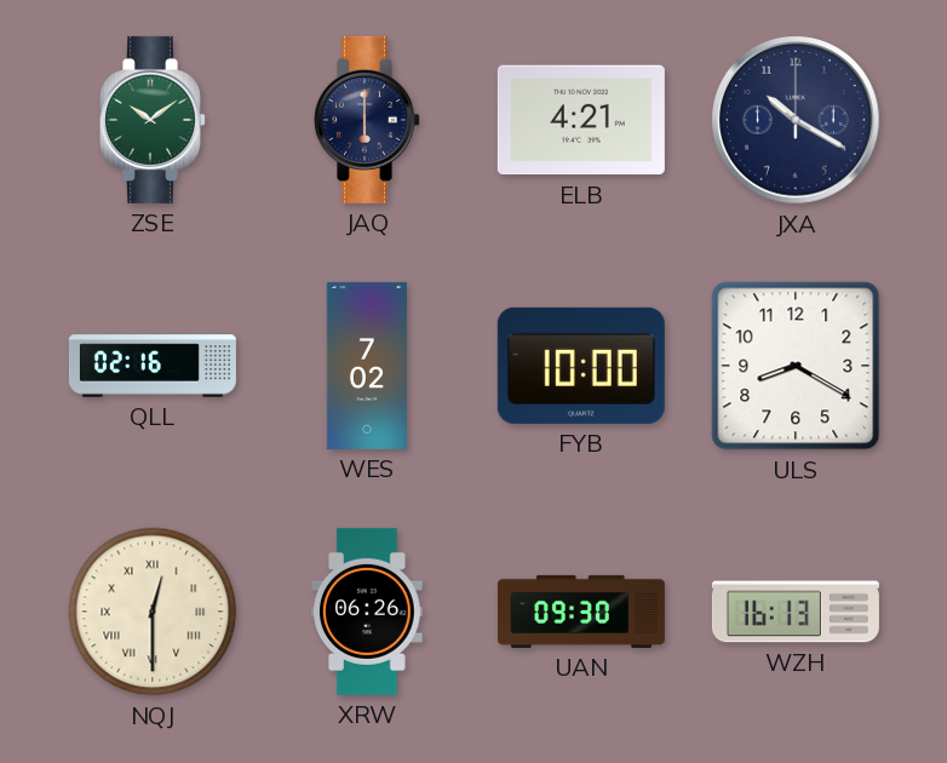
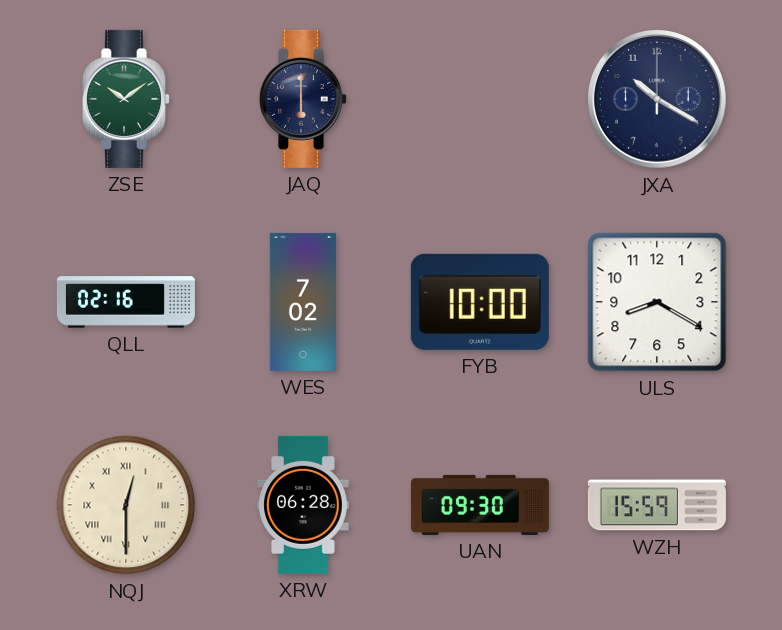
ELB: 4:21 -> none
XRW: 06:26 -> 06:28
WZH: 16:13 -> 15:59
